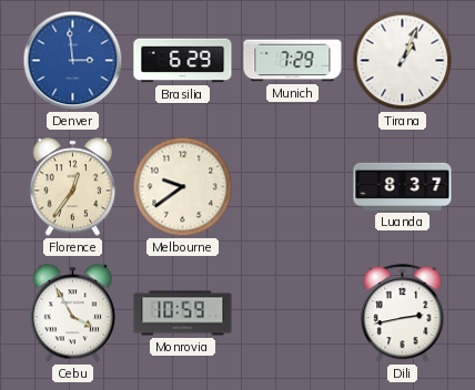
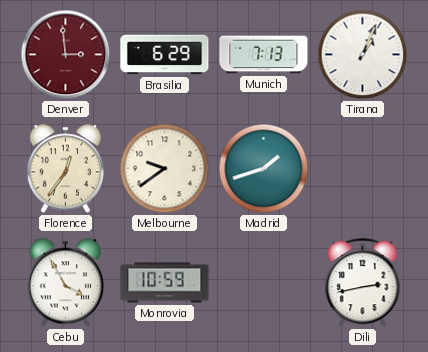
Denver dial: blue -> burgundy
Munich: 7:29 -> 7:13
Madrid: none -> 1:42
Luanda: 8:37 -> none
